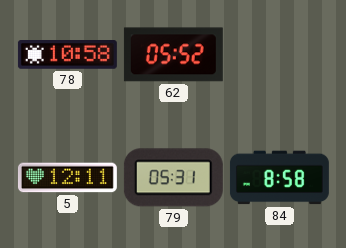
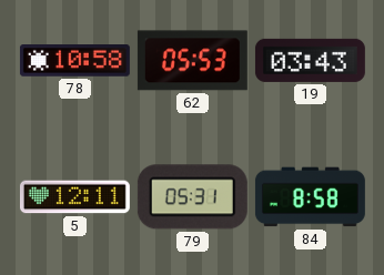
62: 05:52 -> 05:53
19: none -> 03:43
